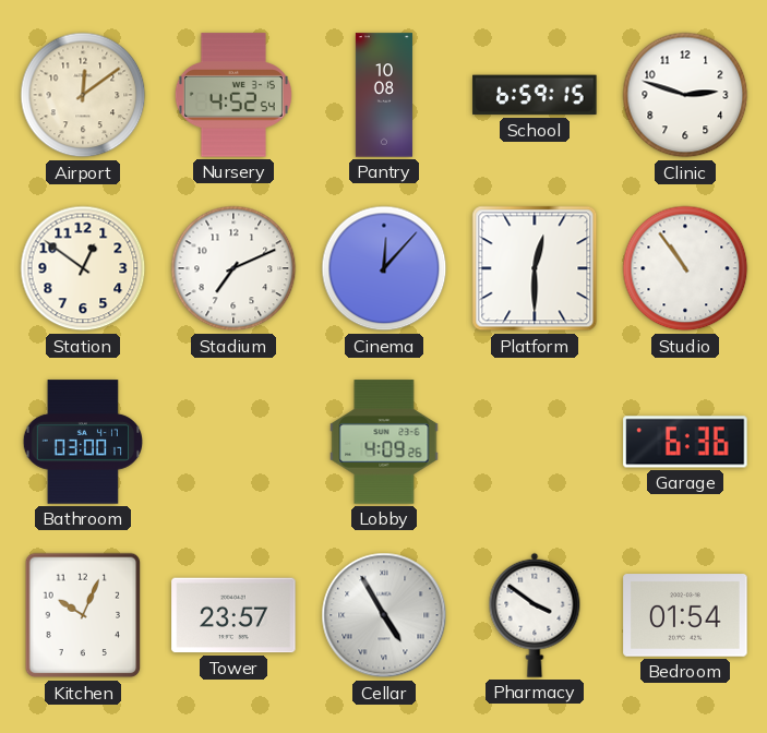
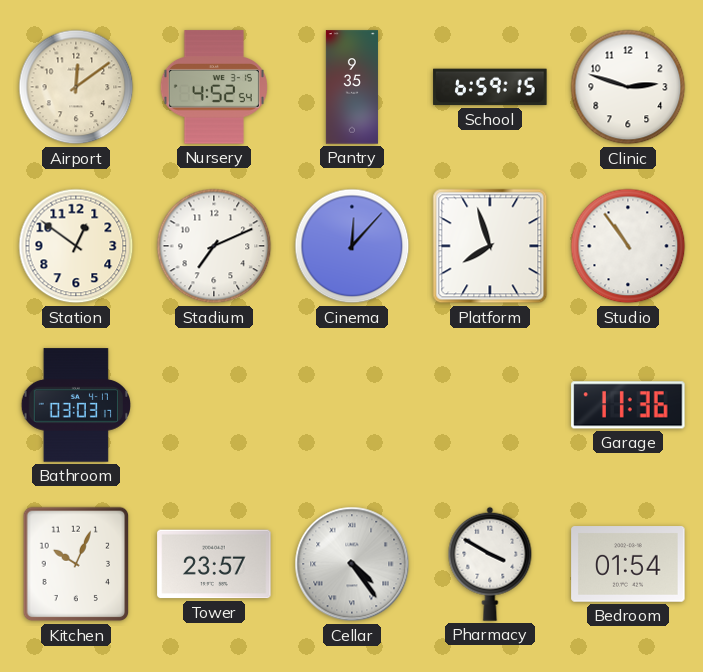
Pantry: 10:08 -> 9:35
Platform: 12:30 -> 7:57
Bathroom: 03:00 -> 03:03
Lobby: 4:09 -> none
Garage: 6:36 -> 11:36
Cellar: 4:55 -> 4:24
Pharmacy: 3:51 -> 3:50
